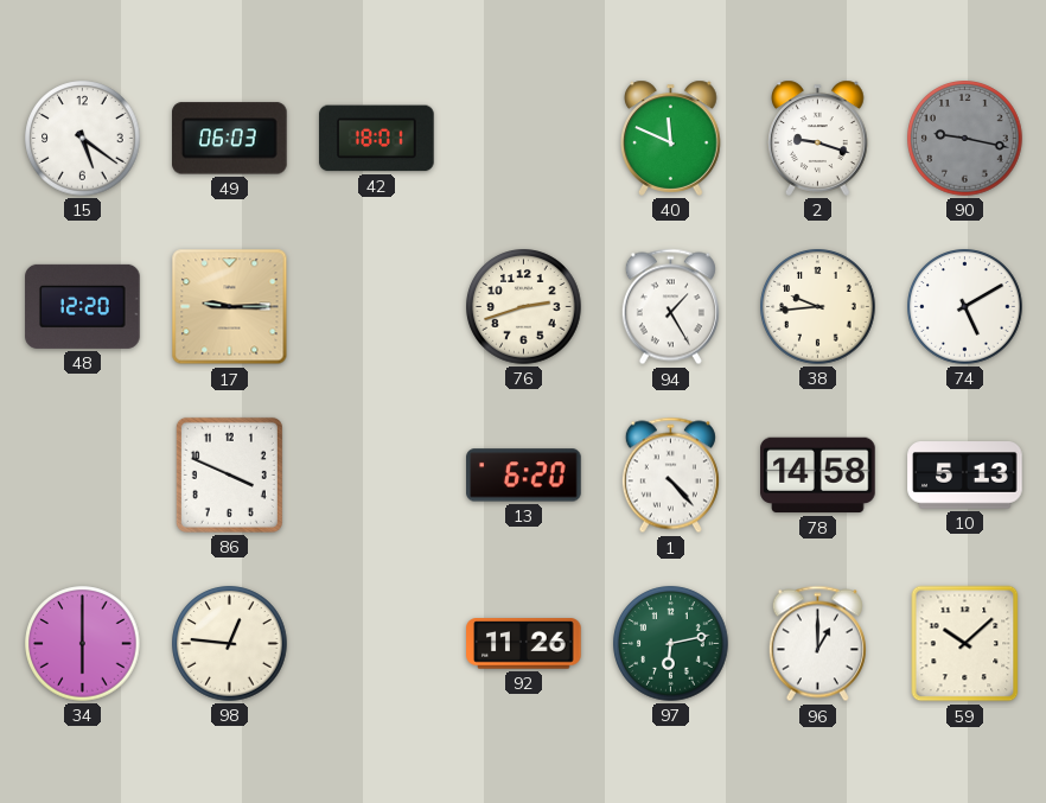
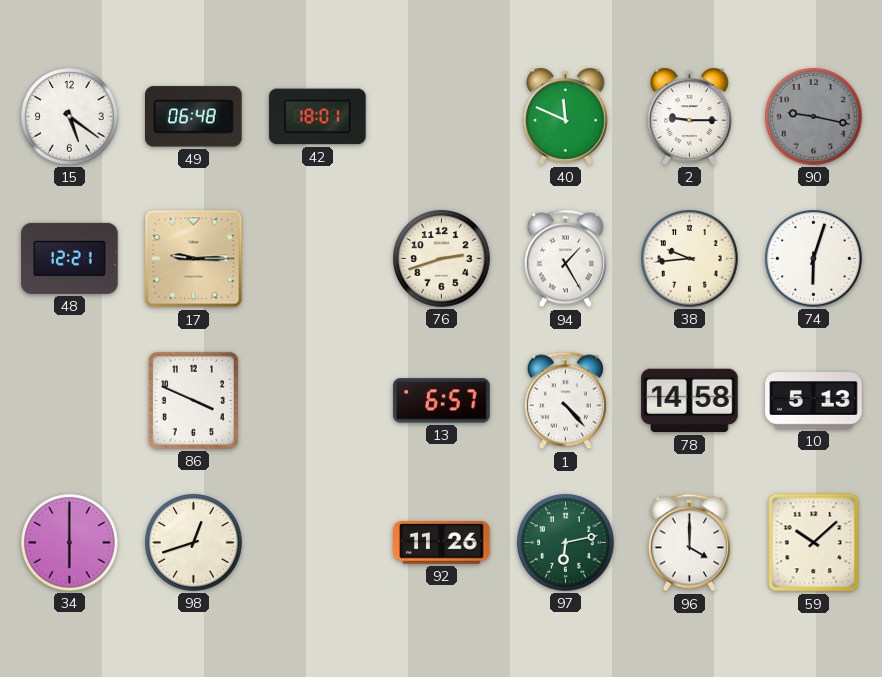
49: 06:03 -> 06:48
2: 9:18 -> 9:15
48: 12:20 -> 12:21
74: 5:10 -> 6:03
13: 6:20 -> 6:57
98: 12:46 -> 12:42
96: 1:00 -> 4:00
